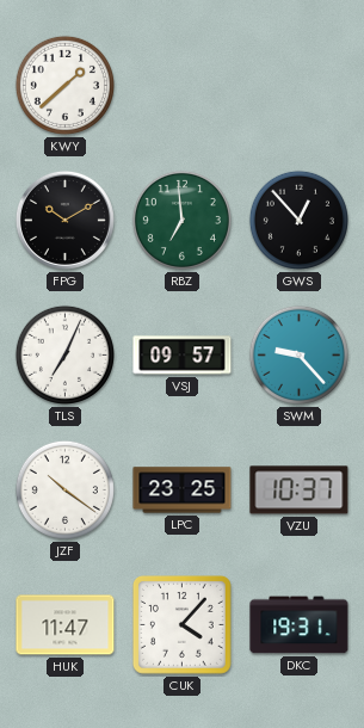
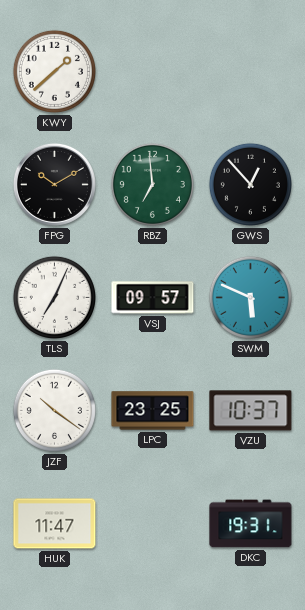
SWM: 9:23 -> 5:49
CUK: 4:07 -> none
